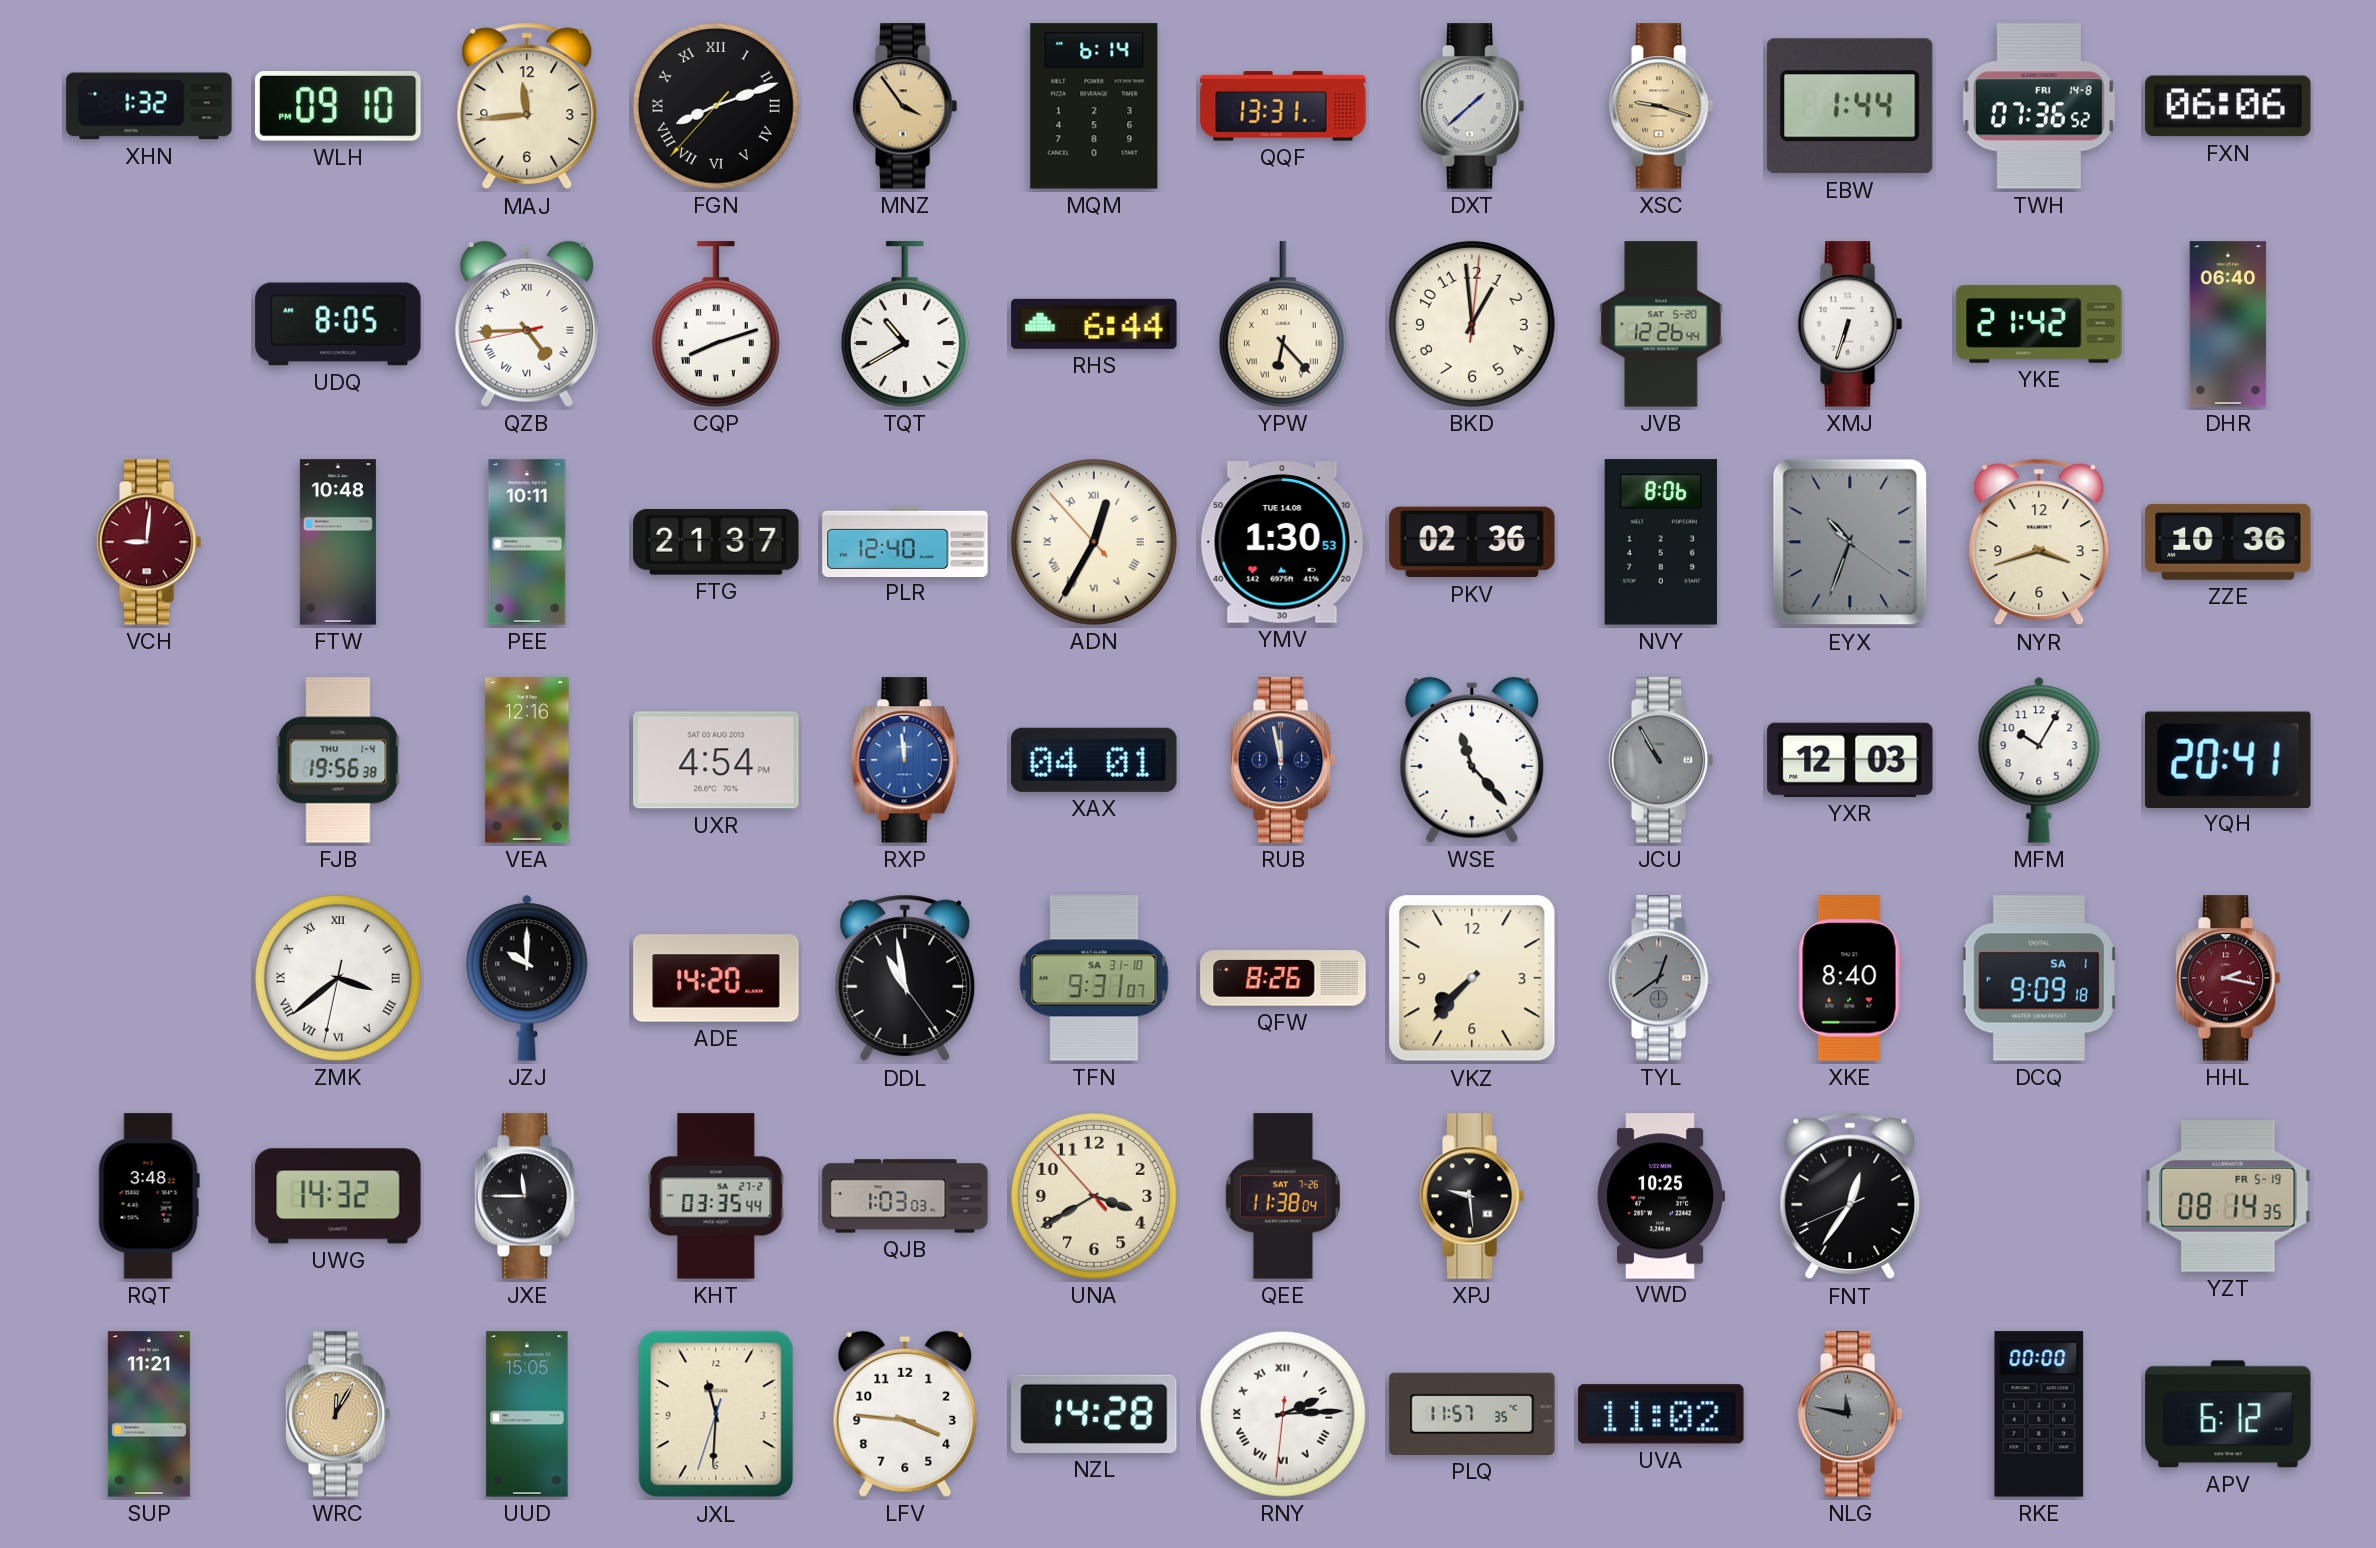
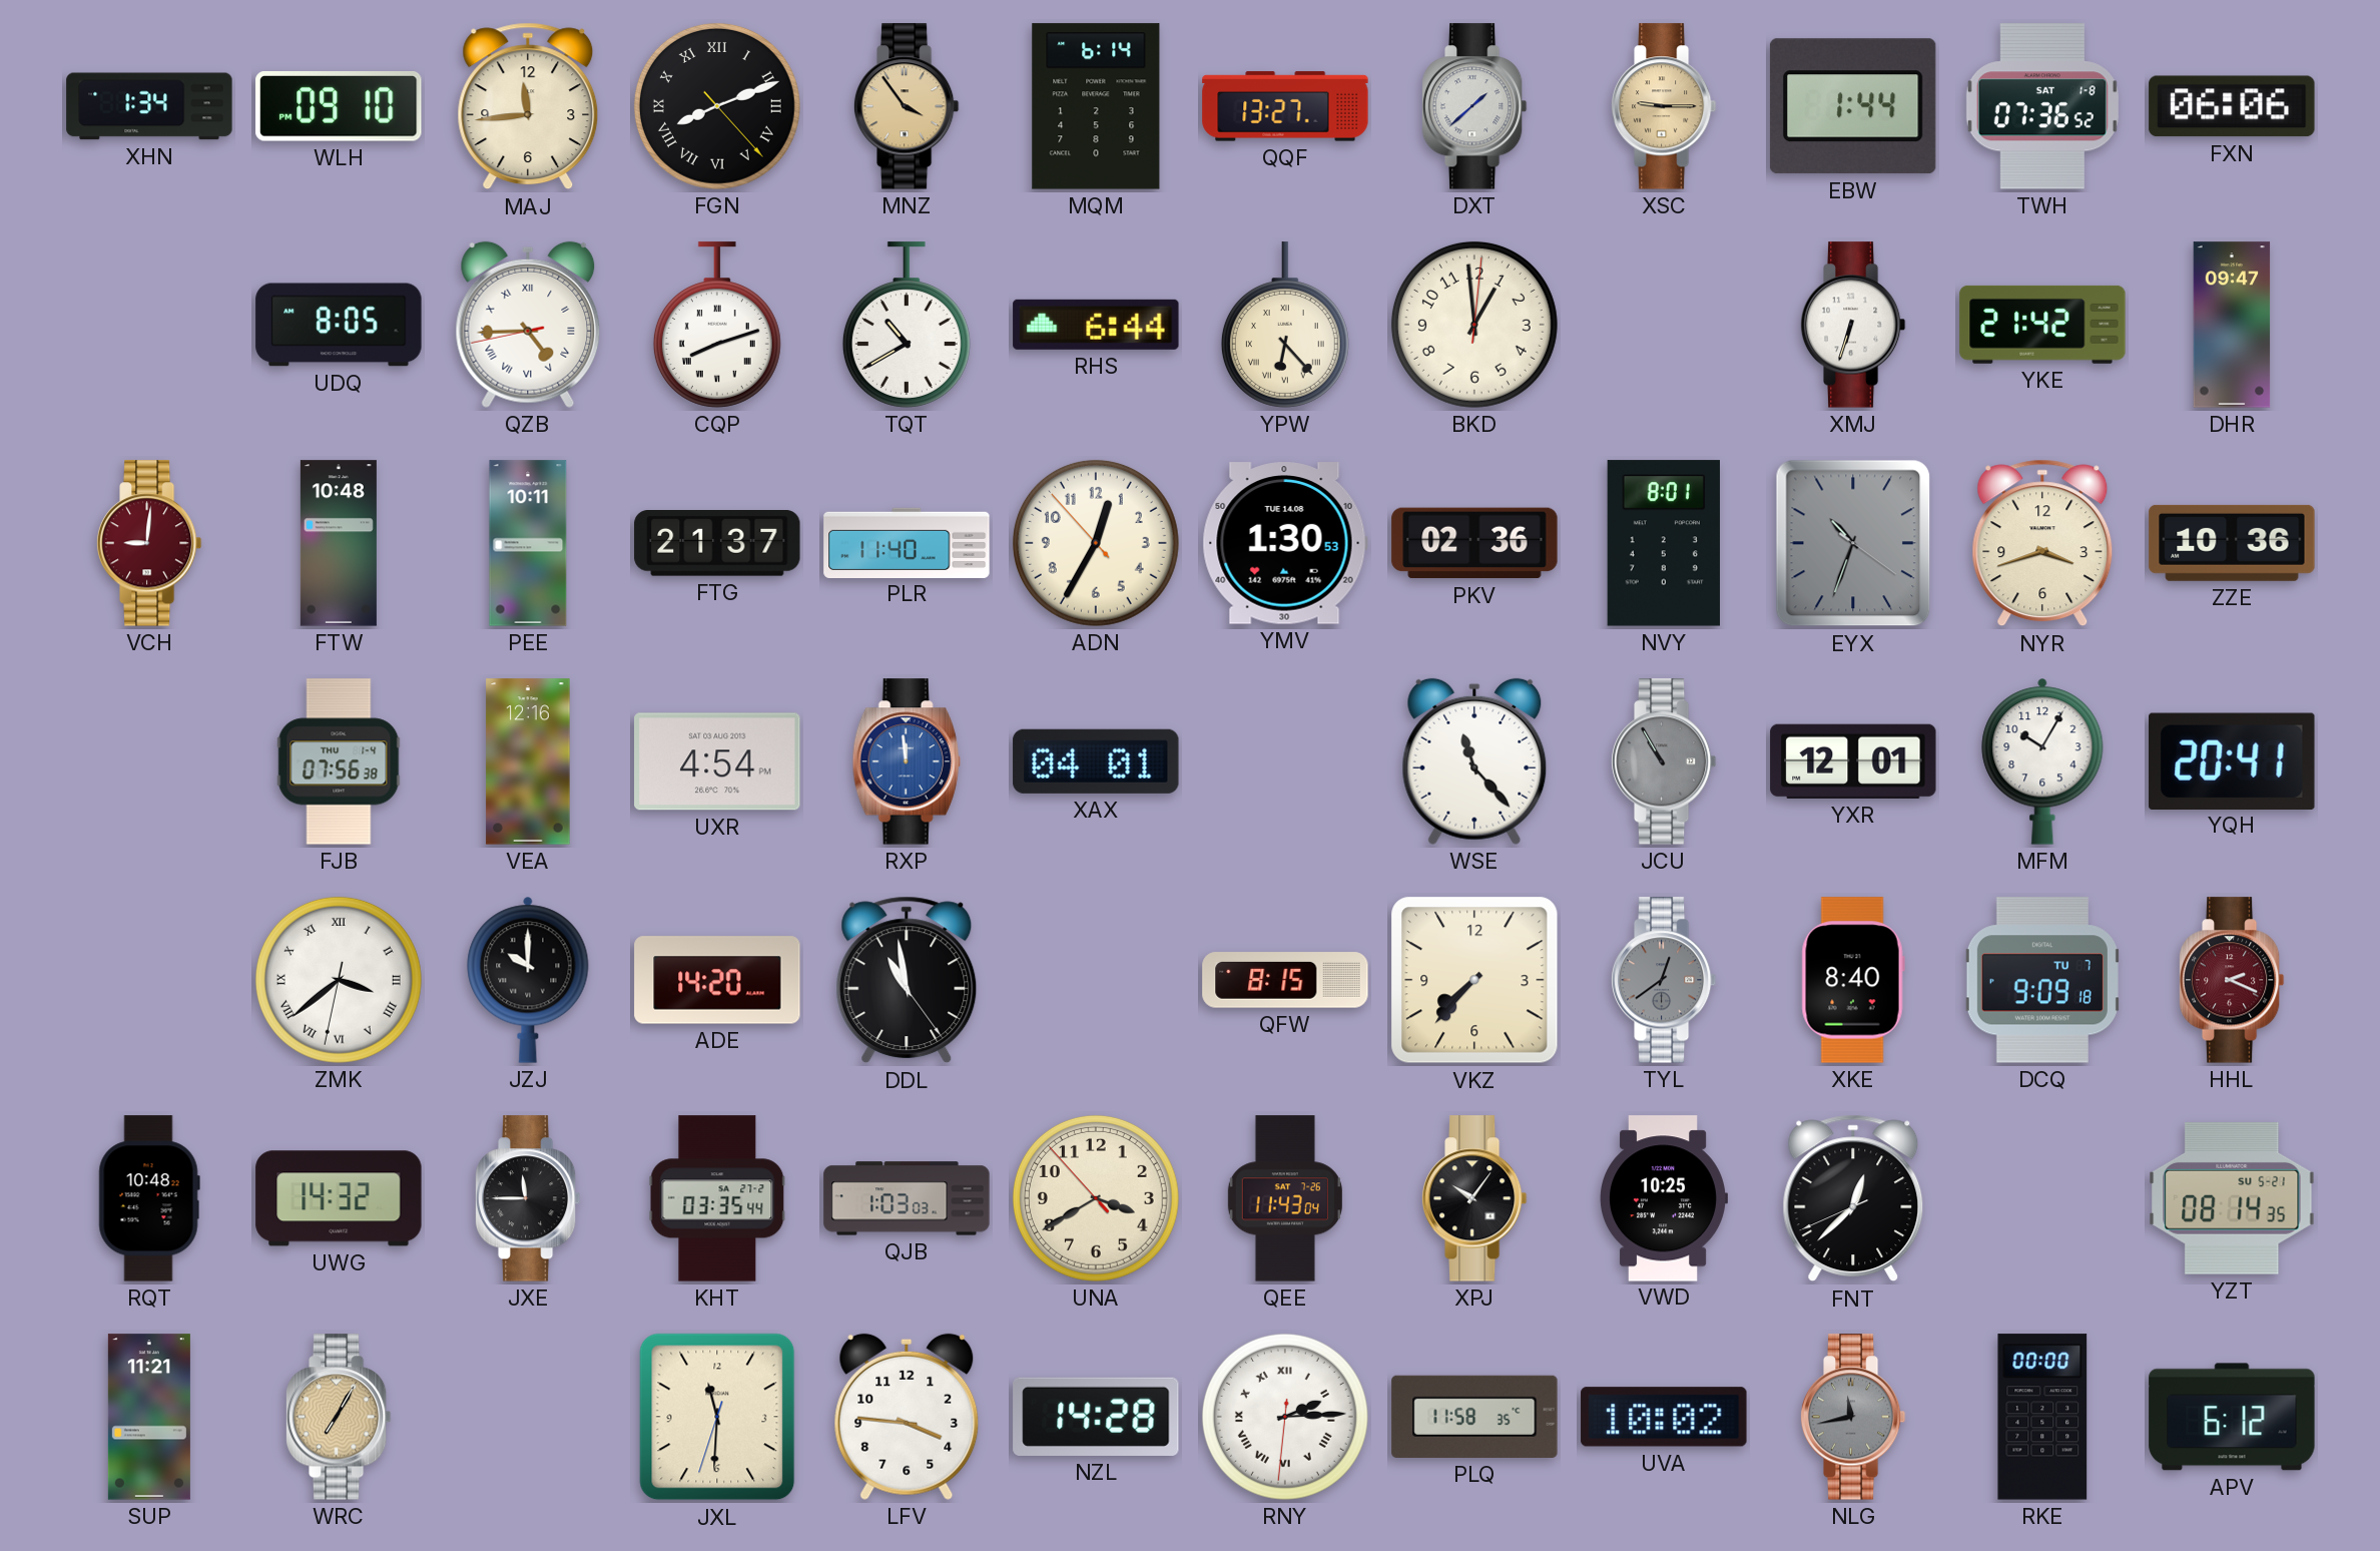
XHN: 1:32 -> 1:34
FGN: 8:11:37 -> 8:11:23
QQF: 13:31 -> 13:27
XSC: 9:18 -> 9:15
TWH date: FRI 14-8 -> SAT 1-8
JVB: 12:26 -> none
DHR: 06:40 -> 09:47
PLR: 12:40 -> 11:40
ADN numerals: Roman -> Arabic
NVY: 8:06 -> 8:01
FJB: 19:56 -> 07:56
RUB: 11:58 -> none
YXR: 12:03 -> 12:01
TFN: 9:31 -> none
QFW: 8:26 -> 8:15
DCQ date: SA 1 -> TU 7
HHL: 2:17 -> 2:19
RQT: 3:48 -> 10:48
QEE: 11:38 -> 11:43
XPJ: 9:29 -> 10:06
FNT: 12:35 -> 12:37
YZT date: FR 5-19 -> SU 5-21
WRC: 12:05 -> 7:05
UUD: 15:05 -> none
PLQ: 11:57 -> 11:58
UVA: 11:02 -> 10:02
NLG: 11:47 -> 11:43
